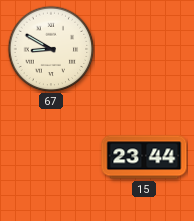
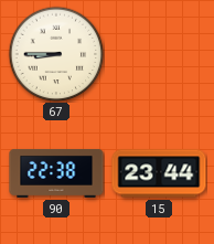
67: 8:50 -> 8:45
90: none -> 22:38
